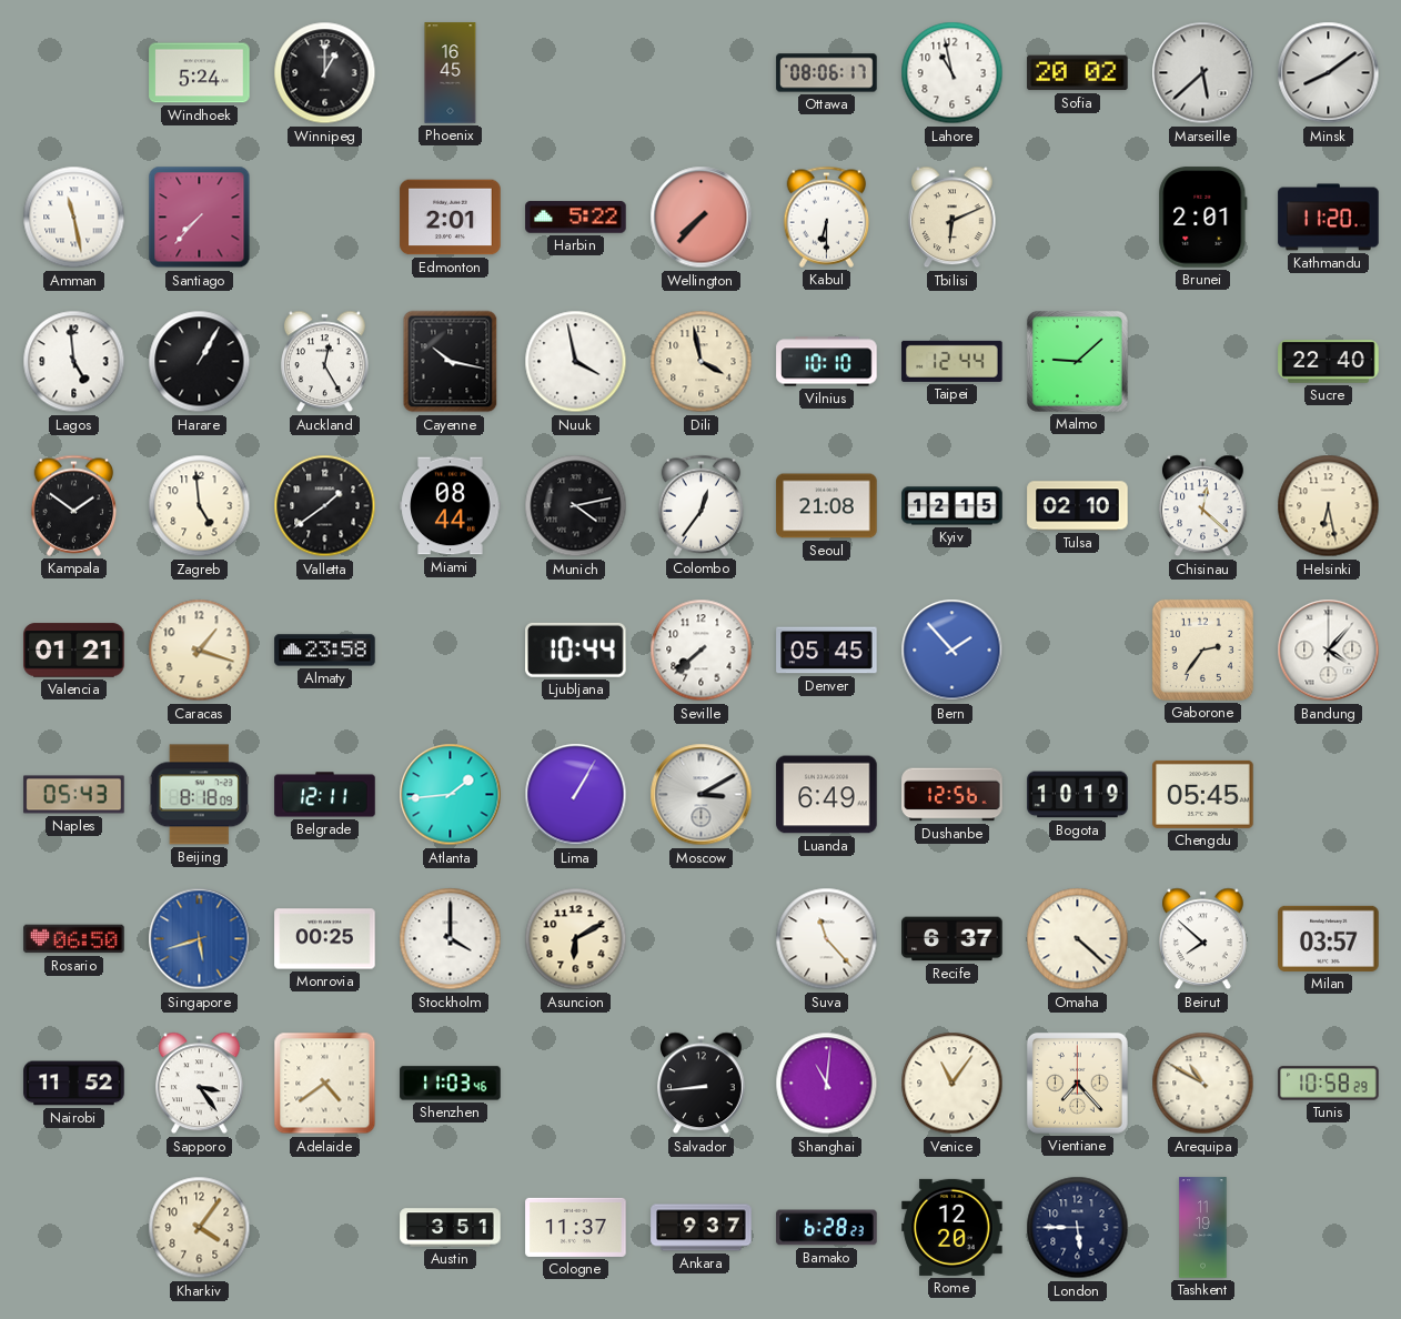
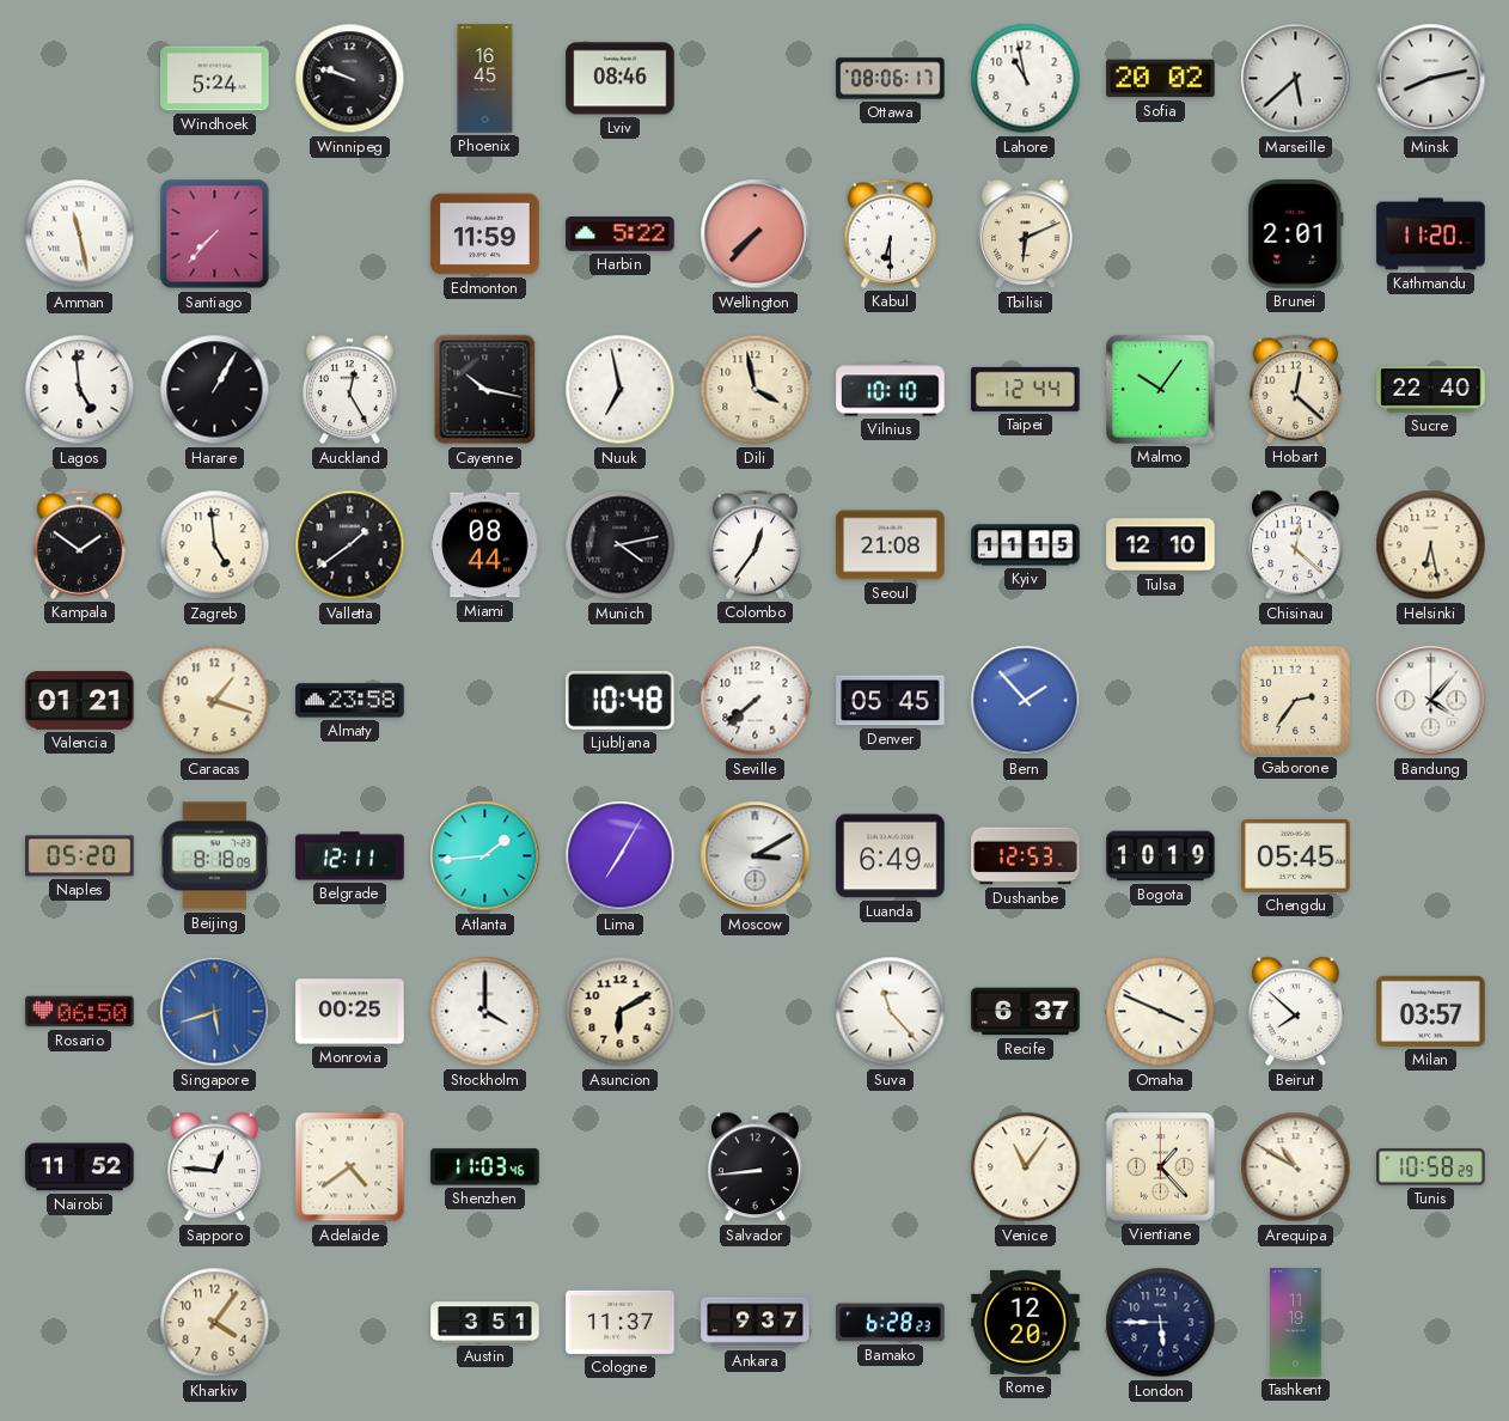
Winnipeg: 1:00 -> 9:48
Lviv: none -> 08:46
Minsk: 8:09 -> 8:13
Edmonton: 2:01 -> 11:59
Nuuk: 3:58 -> 6:58
Malmo: 9:08 -> 10:06
Hobart: none -> 12:22
Kyiv: 12:15 -> 11:15
Tulsa: 02:10 -> 12:10
Ljubljana: 10:44 -> 10:48
Naples: 05:43 -> 05:20
Lima: 1:05 -> 7:05
Dushanbe: 12:56 -> 12:53
Omaha: 4:22 -> 3:49
Sapporo: 3:24 -> 12:46
Shanghai: 11:01 -> none
Vientiane: 7:23 -> 1:23
